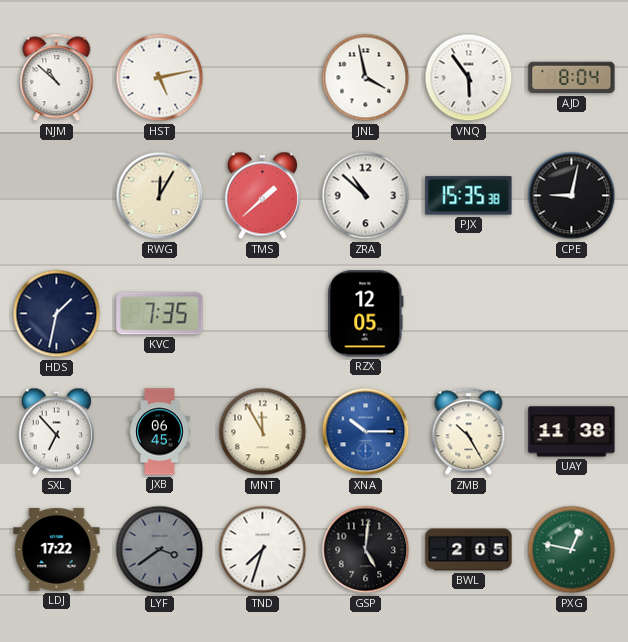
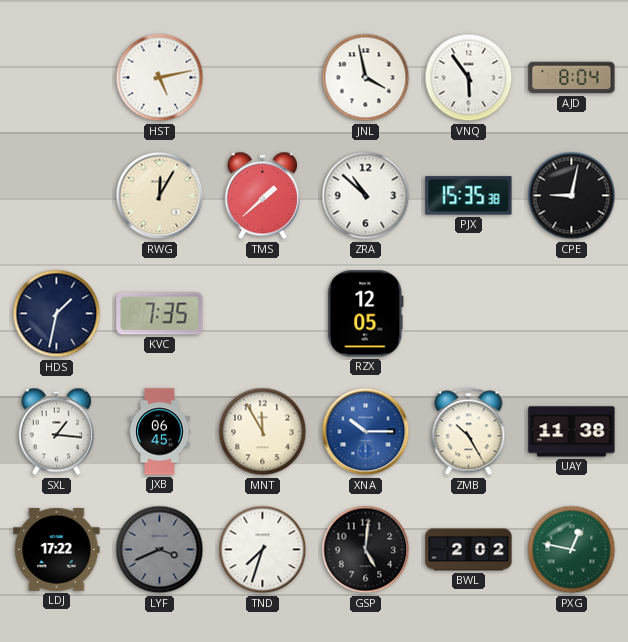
NJM: 10:52 -> none
SXL: 6:53 -> 1:16
LYF: 3:39 -> 3:41
BWL: 2:05 -> 2:02
